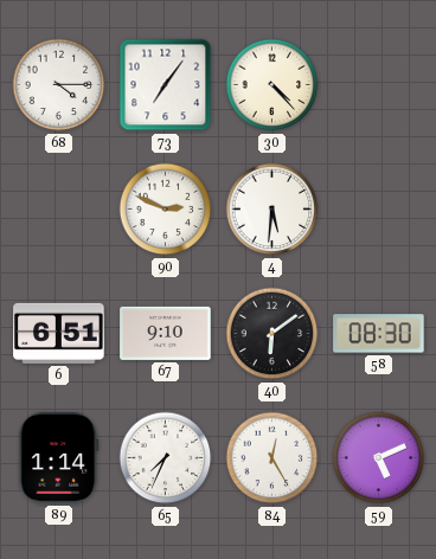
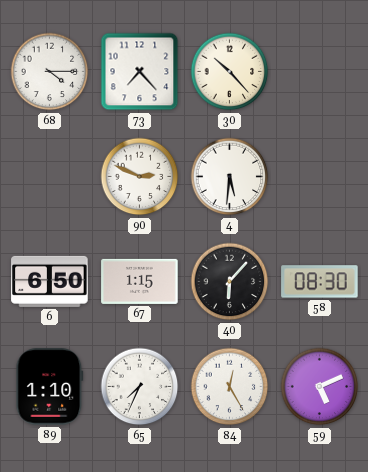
73: 7:06 -> 7:23
30: 4:23 -> 10:23
6: 6:51 -> 6:50
67: 9:10 -> 1:15
40: 6:09 -> 6:07
89: 1:14 -> 1:10
